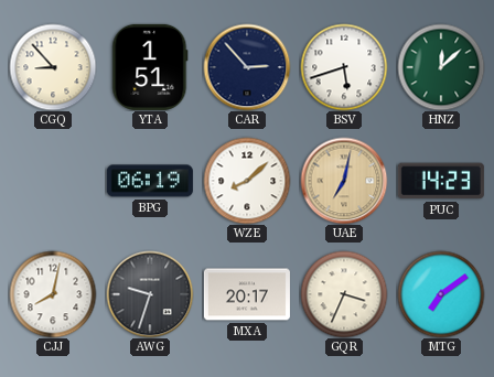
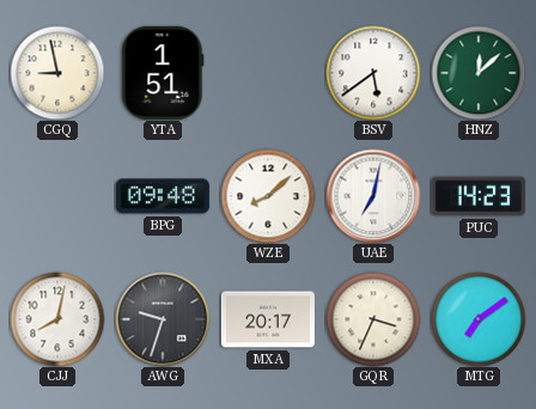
CGQ: 8:53 -> 8:58
CAR: 2:53 -> none
BSV: 5:42 -> 5:39
BPG: 06:19 -> 09:48
UAE dial: champagne -> white
